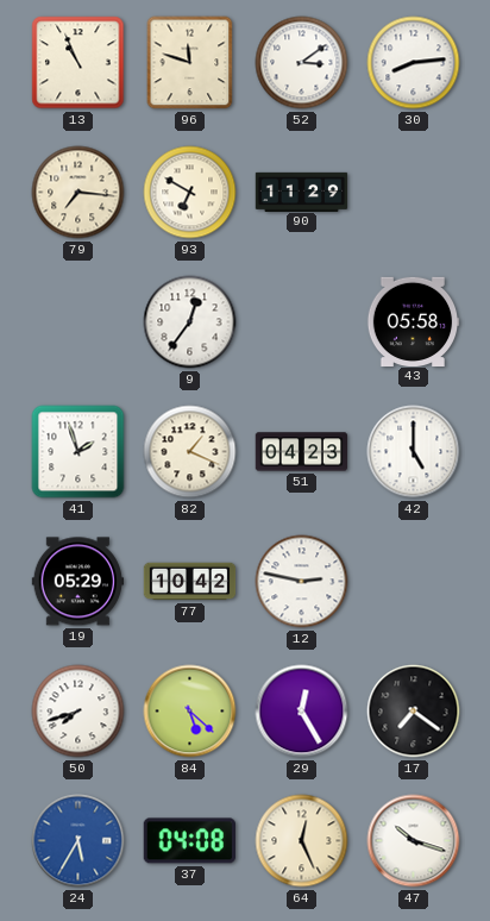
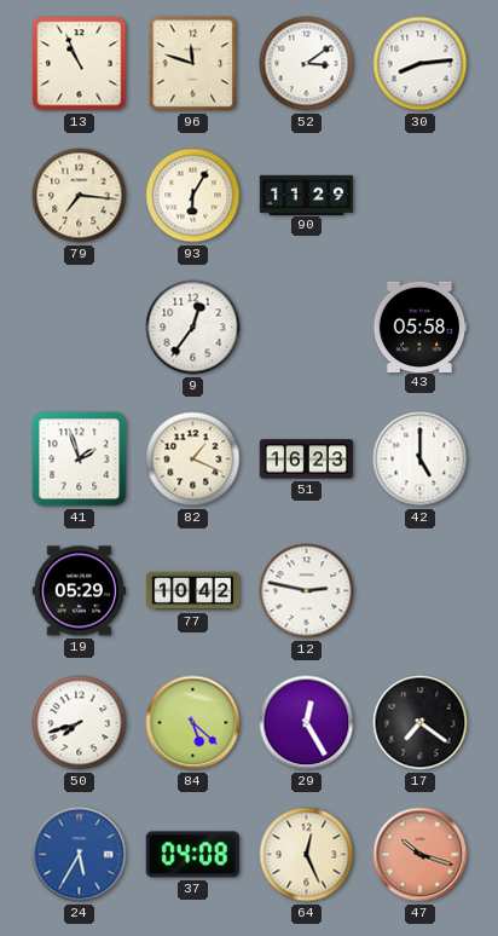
93: 6:50 -> 6:05
51: 04:23 -> 16:23
47 dial: white -> salmon
